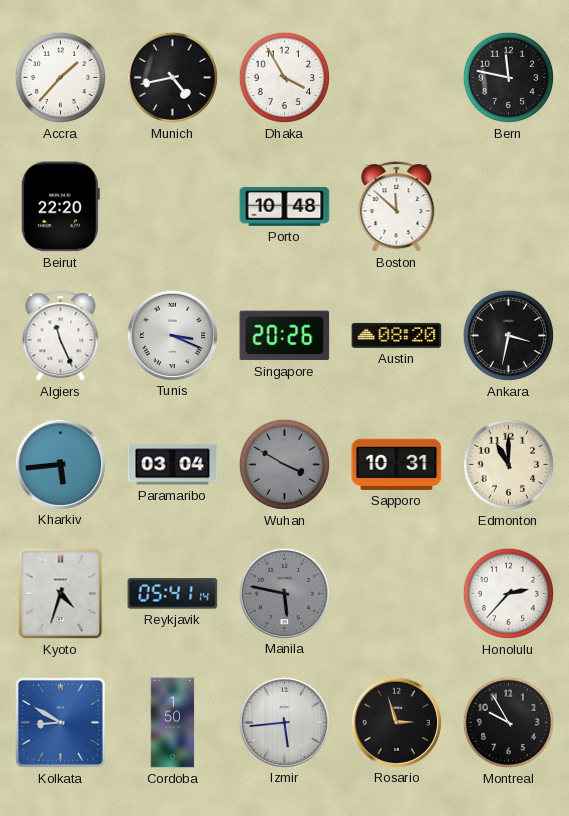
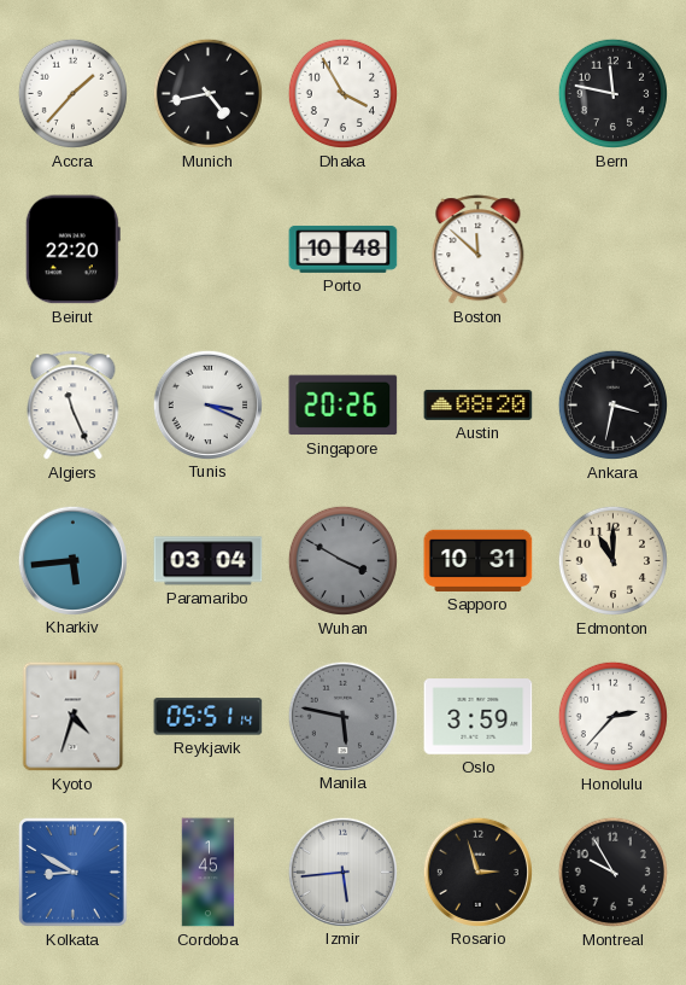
Reykjavik: 05:41 -> 05:51
Oslo: none -> 3:59
Cordoba: 1:50 -> 1:45
